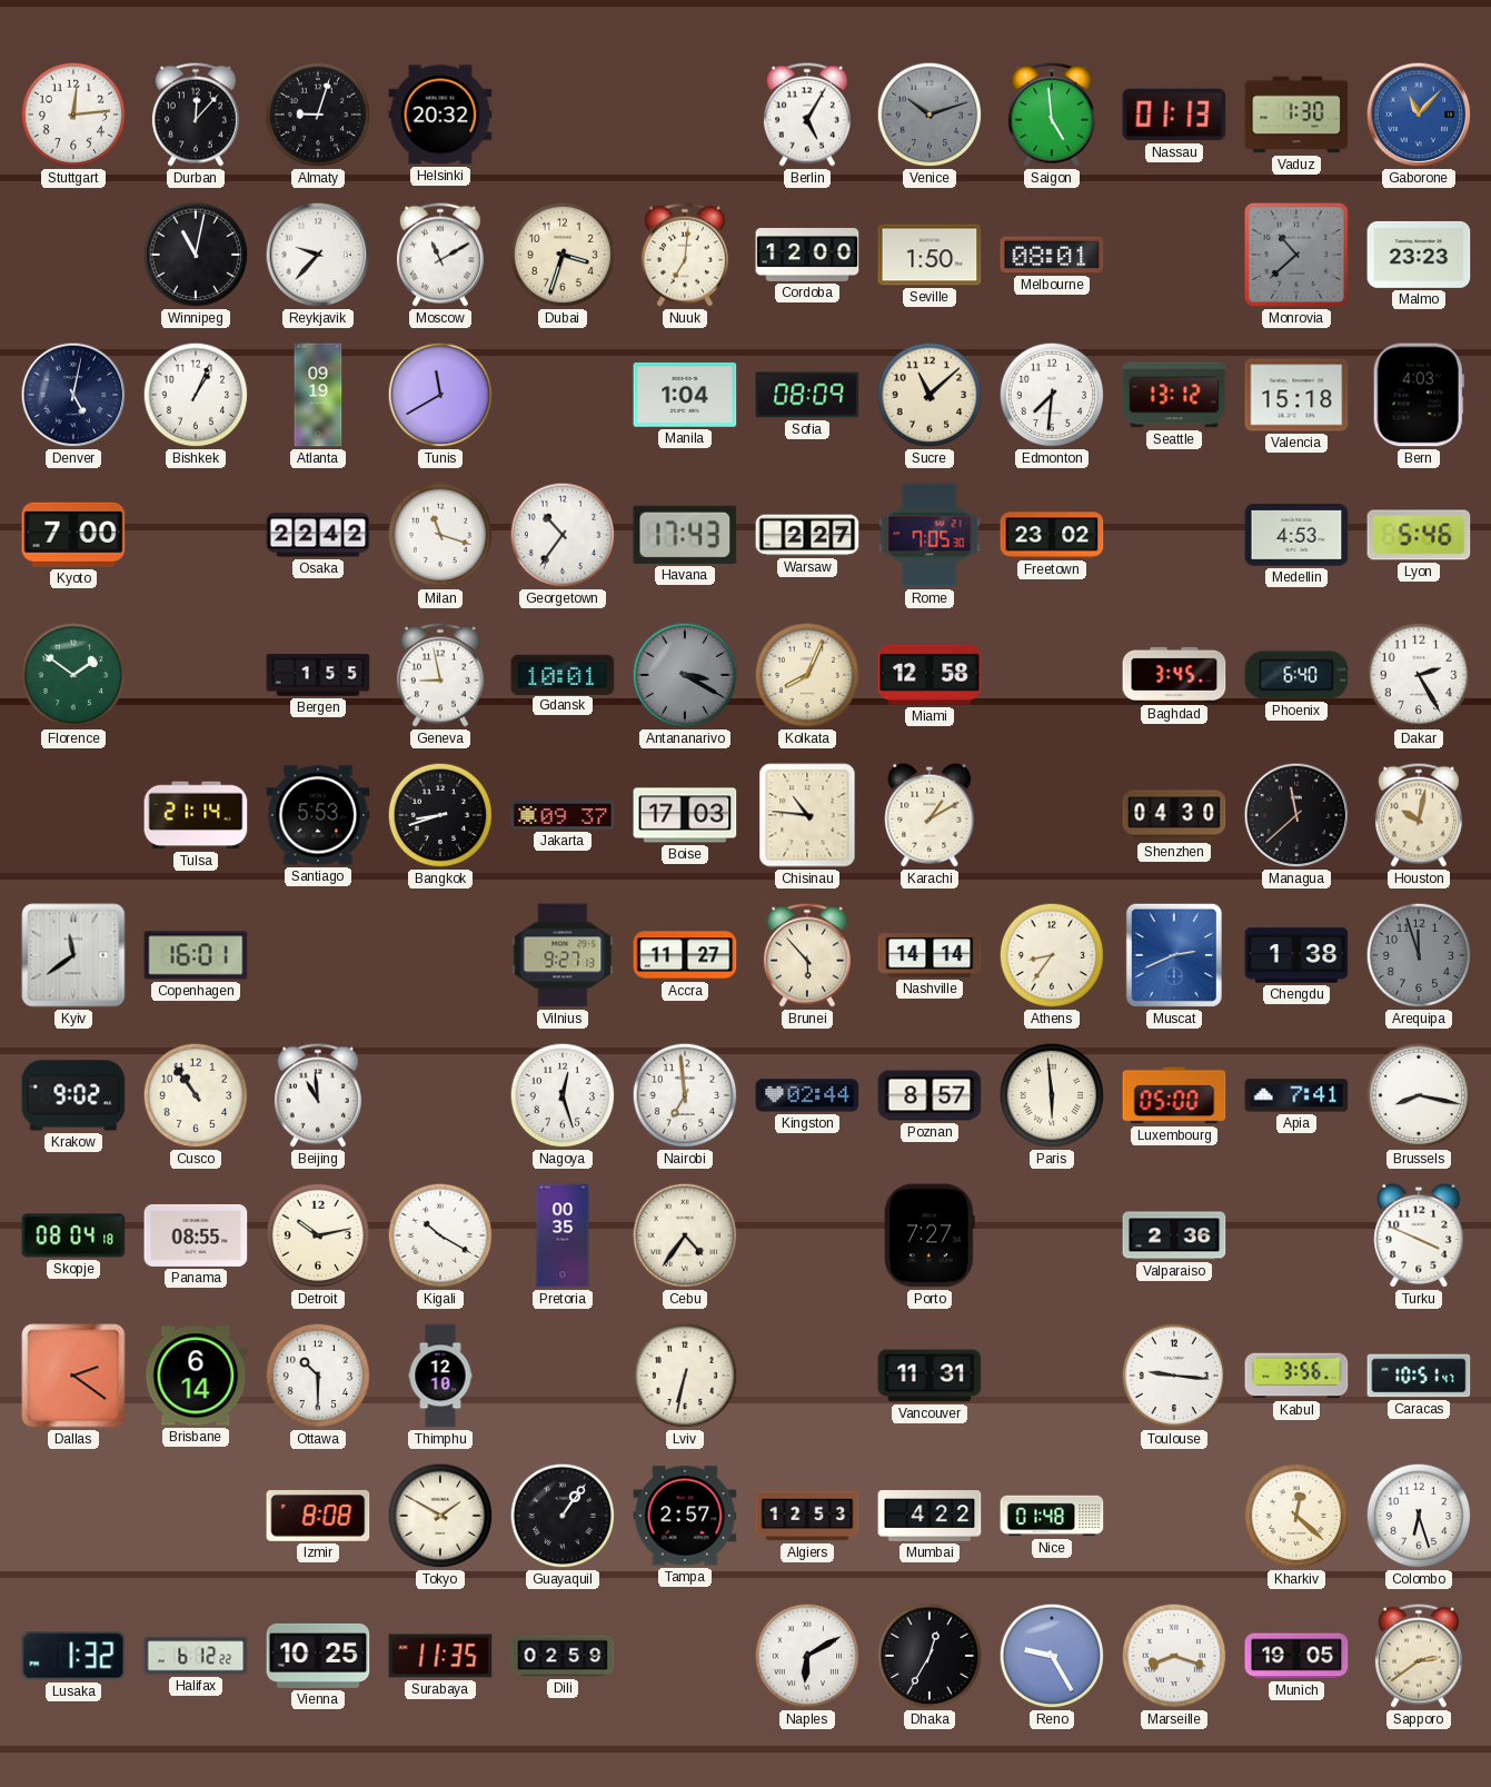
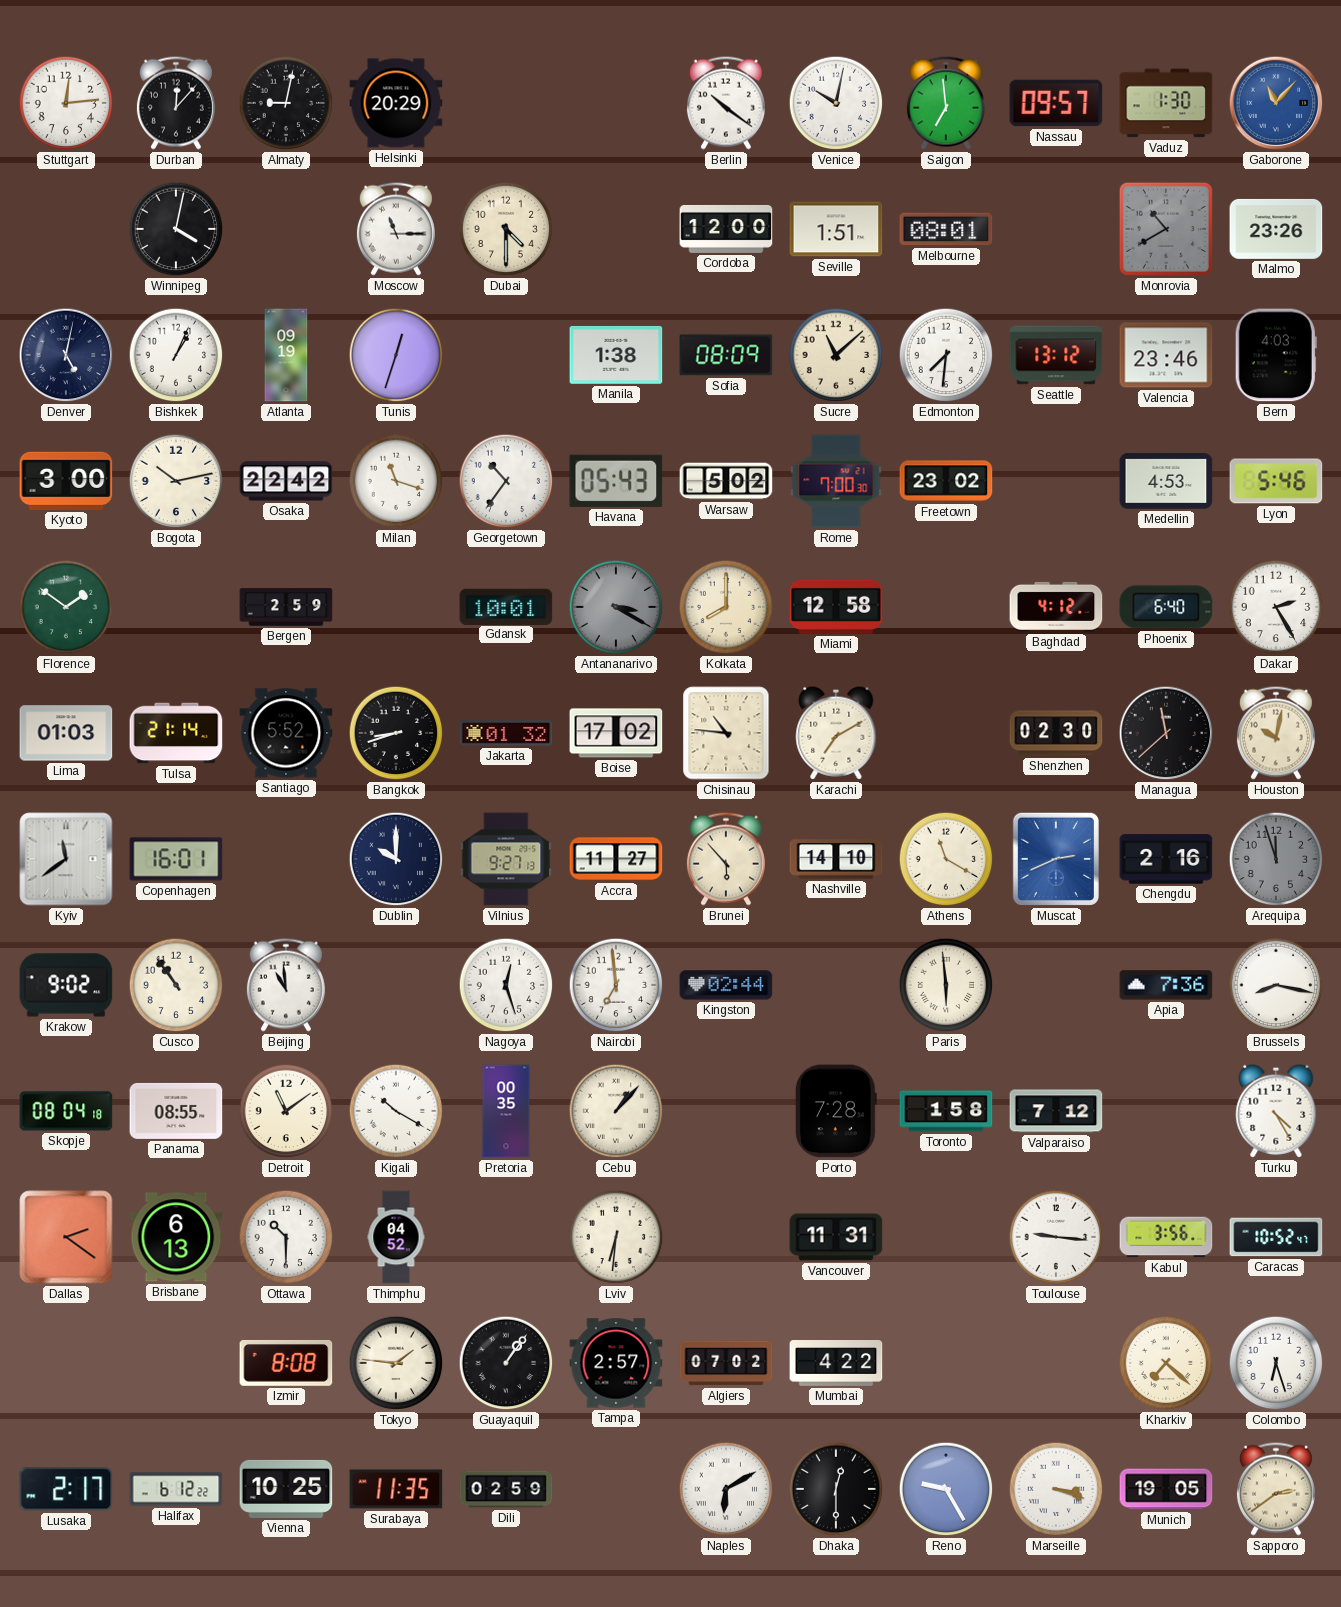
Almaty: 9:03 -> 9:02
Helsinki: 20:32 -> 20:29
Berlin: 5:05 -> 10:21
Venice: 10:12 -> 10:02
Venice dial: grey -> white
Saigon: 4:59 -> 6:59
Nassau: 01:13 -> 09:57
Winnipeg: 11:02 -> 4:02
Reykjavik: 9:37 -> none
Moscow: 11:10 -> 11:15
Dubai: 3:33 -> 4:30
Nuuk: 7:01 -> none
Seville: 1:50 -> 1:51
Monrovia: 10:38 -> 10:40
Malmo: 23:23 -> 23:26
Tunis: 11:40 -> 12:33
Manila: 1:04 -> 1:38
Valencia: 15:18 -> 23:46
Kyoto: 7:00 -> 3:00
Bogota: none -> 10:13
Havana: 17:43 -> 05:43
Warsaw: 2:27 -> 5:02
Rome: 7:05 -> 7:00
Bergen: 1:55 -> 2:59
Geneva: 8:58 -> none
Kolkata: 8:04 -> 8:00
Baghdad: 3:45 -> 4:12
Lima: none -> 01:03
Santiago: 5:53 -> 5:52
Jakarta: 09:37 -> 01:32
Boise: 17:03 -> 17:02
Karachi: 1:10 -> 7:10
Shenzhen: 04:30 -> 02:30
Dublin: none -> 10:00
Nashville: 14:14 -> 14:10
Athens: 8:36 -> 11:20
Chengdu: 1:38 -> 2:16
Poznan: 8:57 -> none
Luxembourg: 05:00 -> none
Apia: 7:41 -> 7:36
Detroit: 10:13 -> 11:09
Cebu: 4:36 -> 1:07
Porto: 7:27 -> 7:28
Toronto: none -> 1:58
Valparaiso: 2:36 -> 7:12
Turku: 3:49 -> 4:25
Brisbane: 6:14 -> 6:13
Thimphu: 12:10 -> 04:52
Lviv: 6:32 -> 6:31
Caracas: 10:51 -> 10:52
Tokyo: 1:50 -> 1:46
Algiers: 12:53 -> 07:02
Nice: 01:48 -> none
Kharkiv: 12:22 -> 7:22
Lusaka: 1:32 -> 2:17
Dhaka: 12:35 -> 12:30
Marseille: 8:18 -> 3:18
